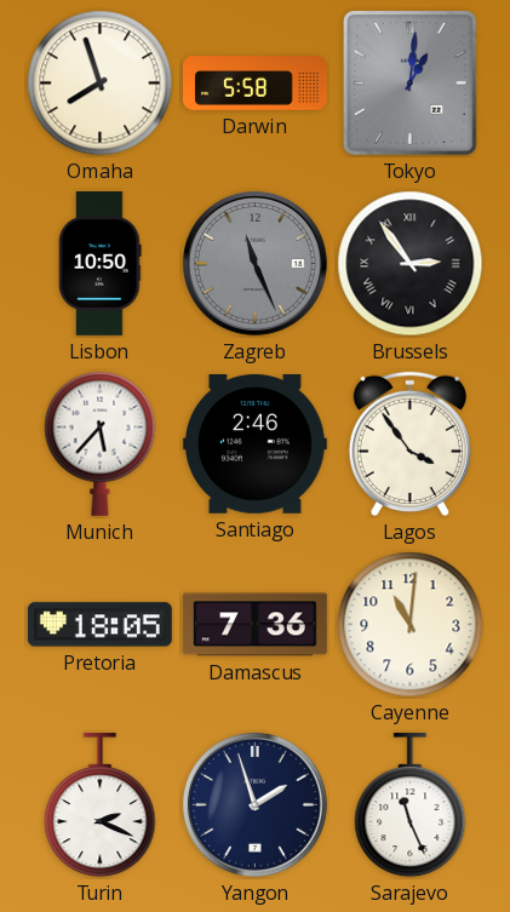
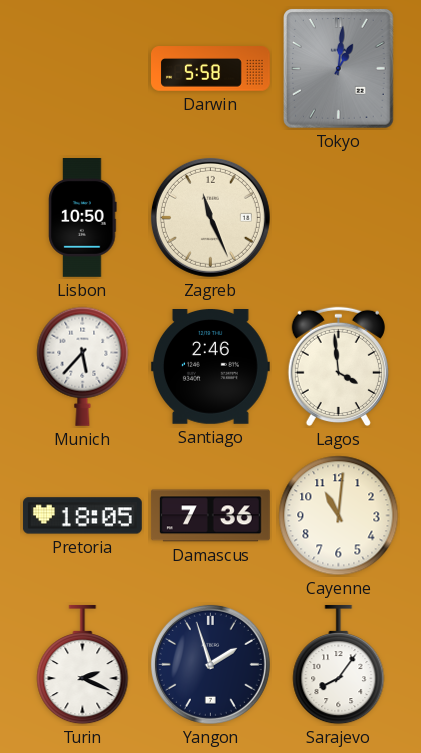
Omaha: 7:57 -> none
Zagreb dial: grey -> cream
Brussels: 2:54 -> none
Lagos: 3:54 -> 3:59
Sarajevo: 11:26 -> 8:06
